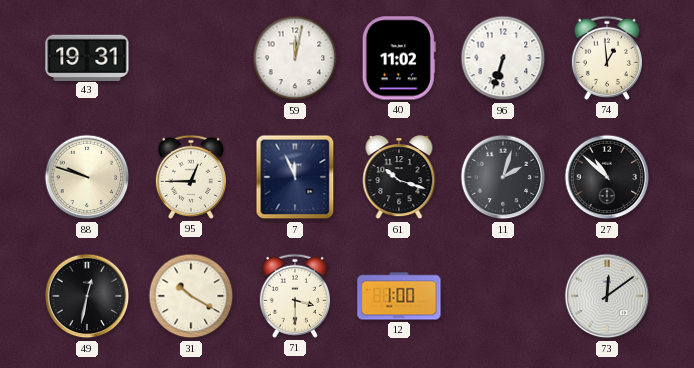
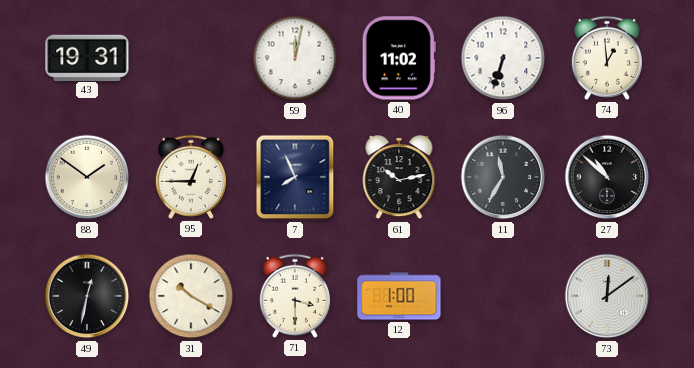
88: 9:48 -> 1:51
7: 11:56 -> 7:56
61: 10:18 -> 10:13
11: 2:03 -> 11:35
